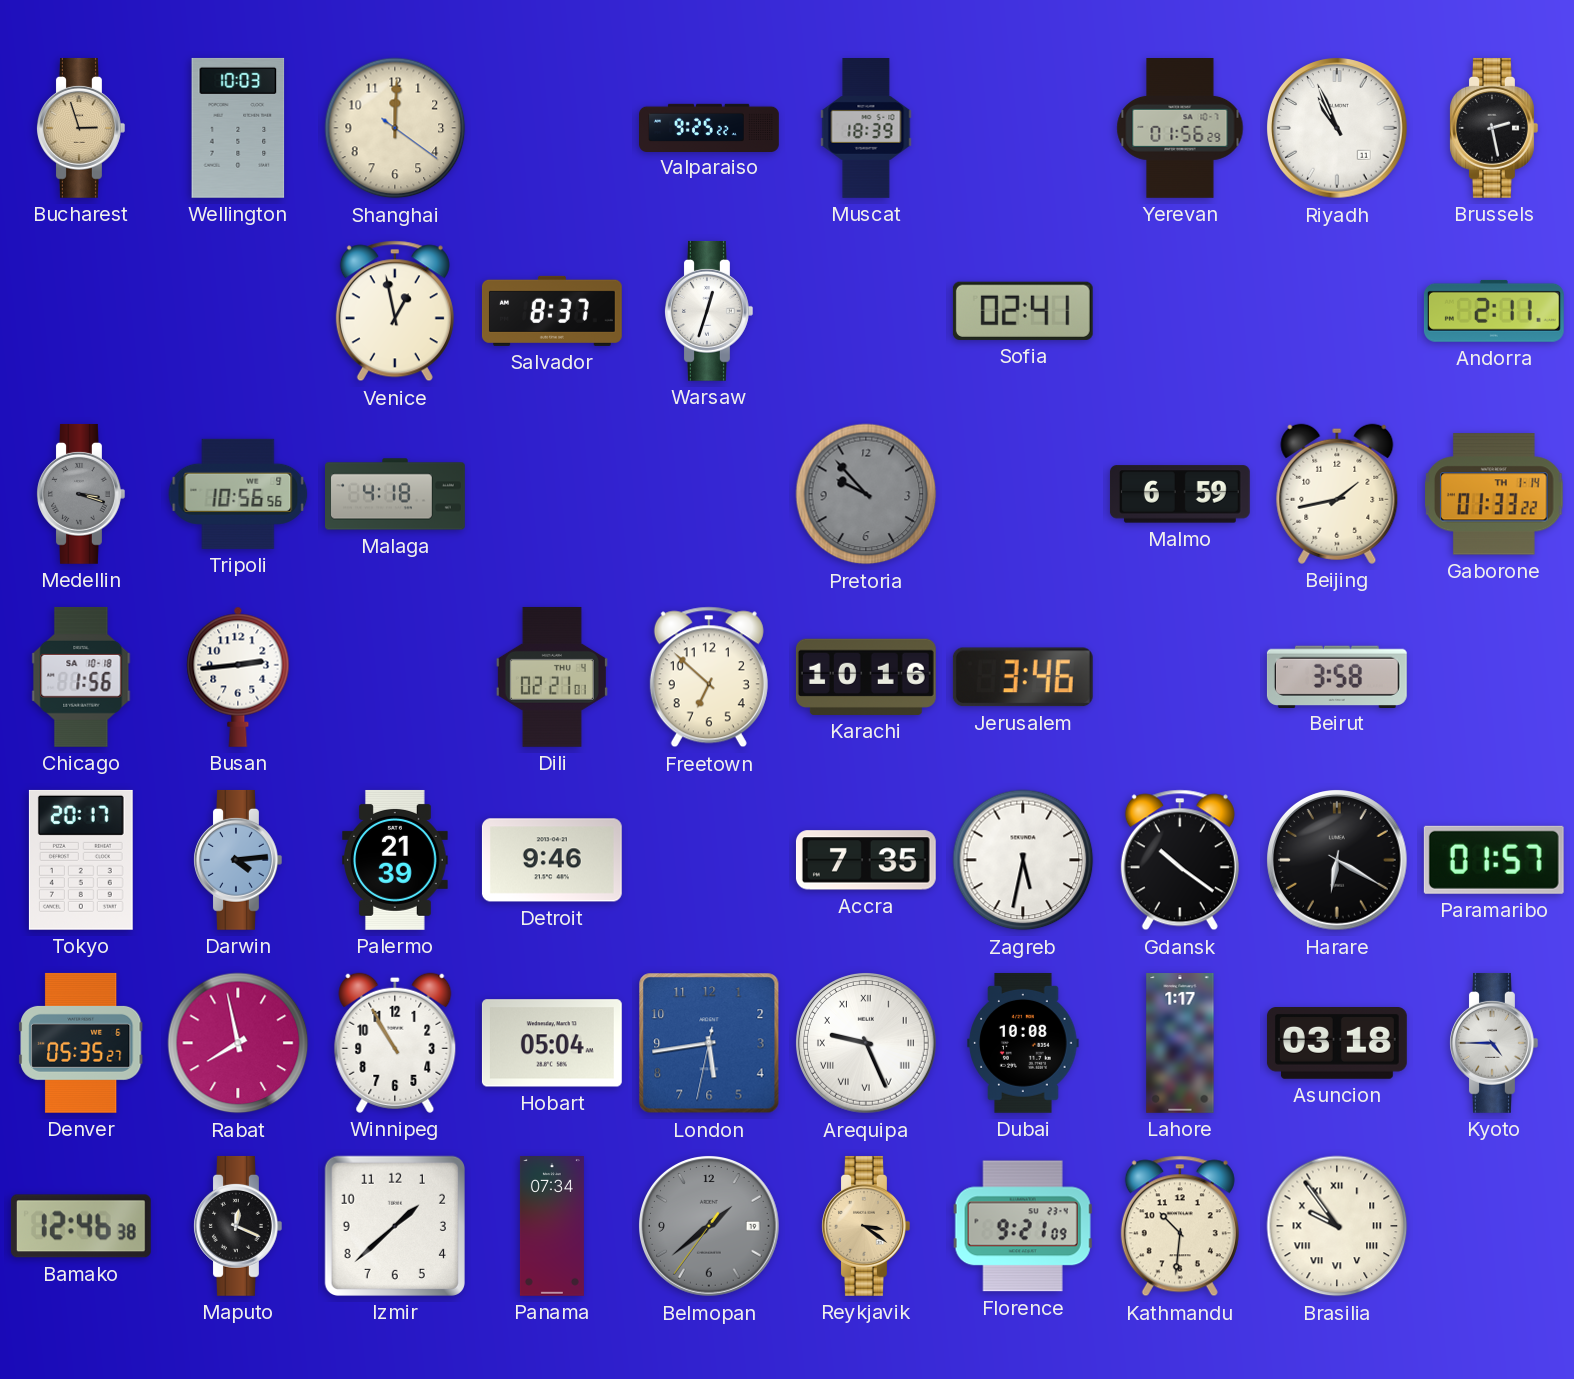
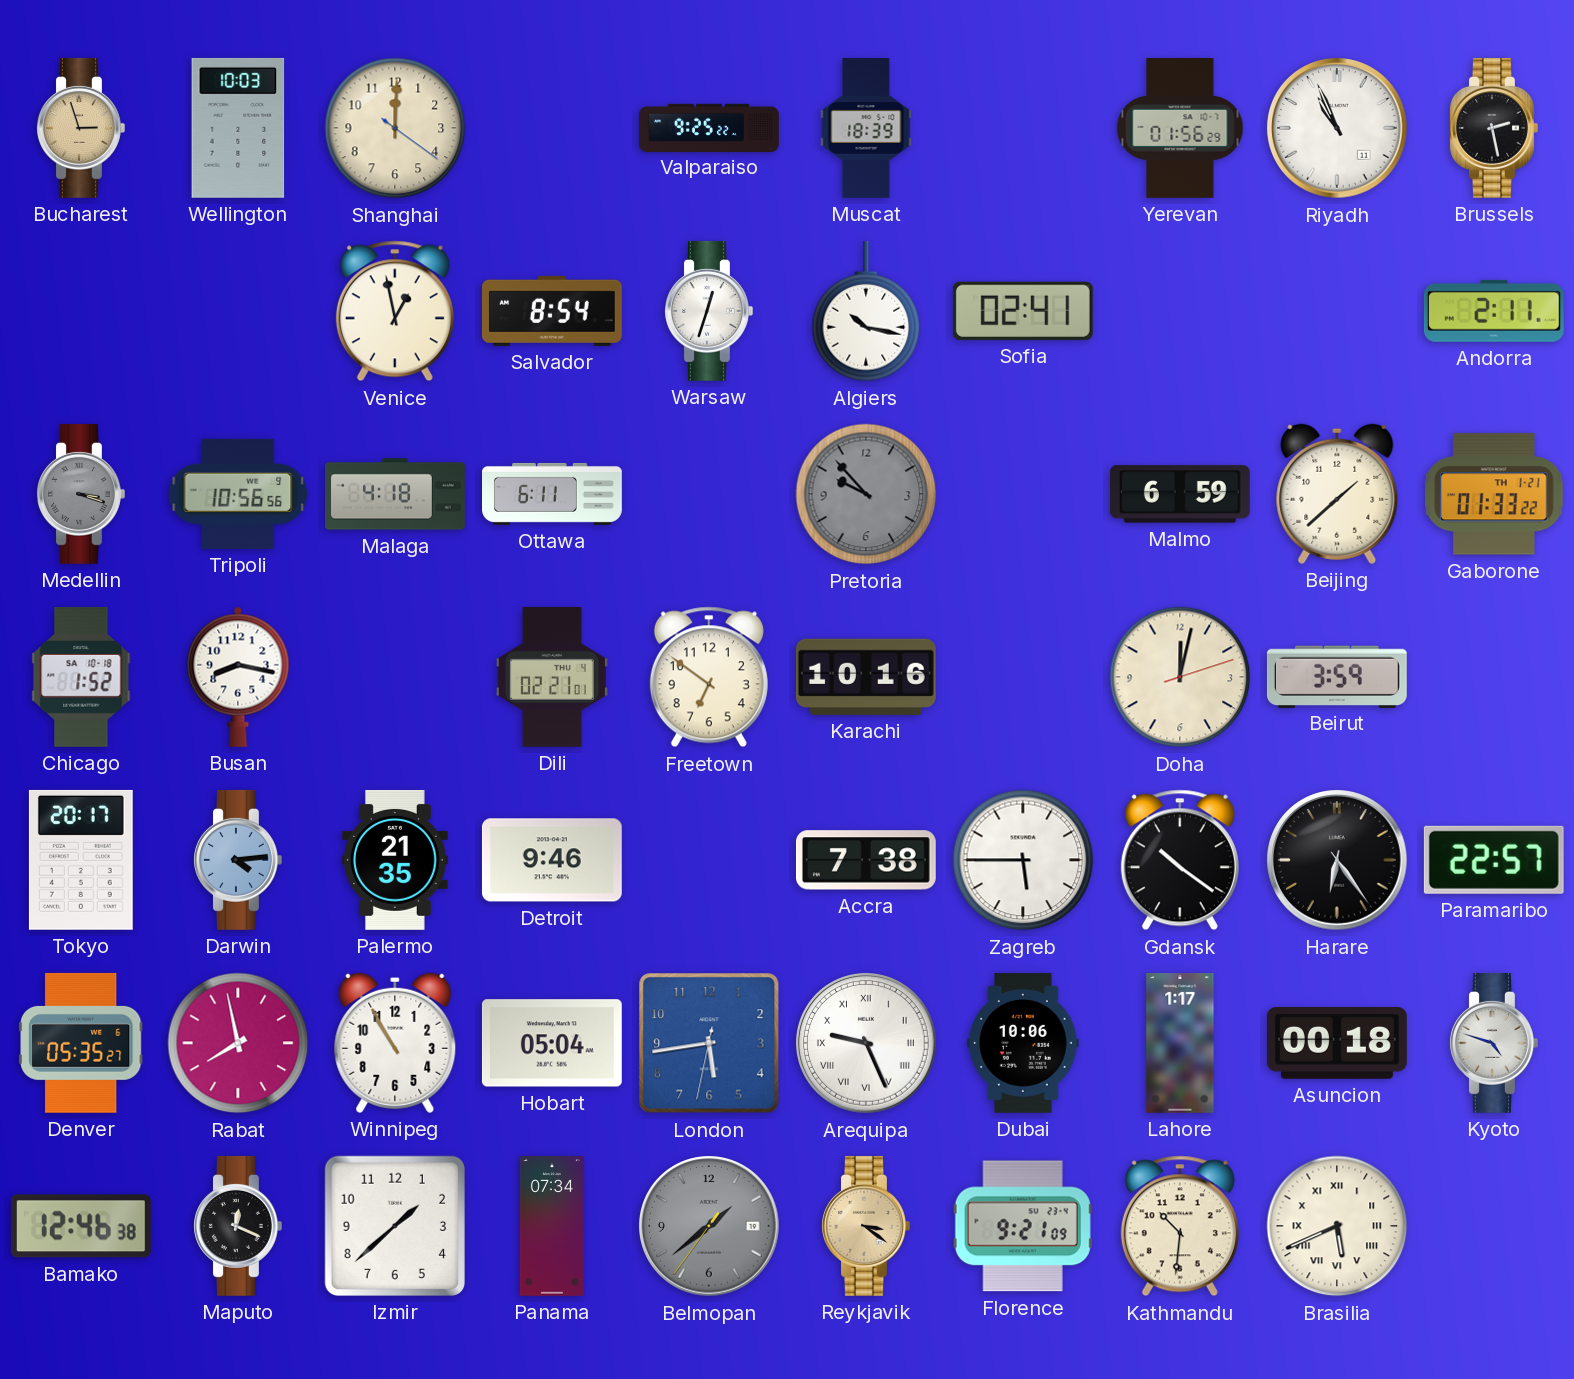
Salvador: 8:37 -> 8:54
Algiers: none -> 10:17
Ottawa: none -> 6:11
Beijing: 1:43 -> 1:38
Gaborone date: TH 1-14 -> TH 1-21
Chicago: 1:56 -> 1:52
Busan: 2:44 -> 8:17
Freetown: 6:52 -> 6:51
Jerusalem: 3:46 -> none
Doha: none -> 12:02
Beirut: 3:58 -> 3:59
Palermo: 21:39 -> 21:35
Accra: 7:35 -> 7:38
Zagreb: 5:32 -> 5:45
Harare: 6:20 -> 6:24
Paramaribo: 01:57 -> 22:57
Dubai: 10:08 -> 10:06
Asuncion: 03:18 -> 00:18
Kyoto: 4:45 -> 4:48
Brasilia: 9:54 -> 5:41
